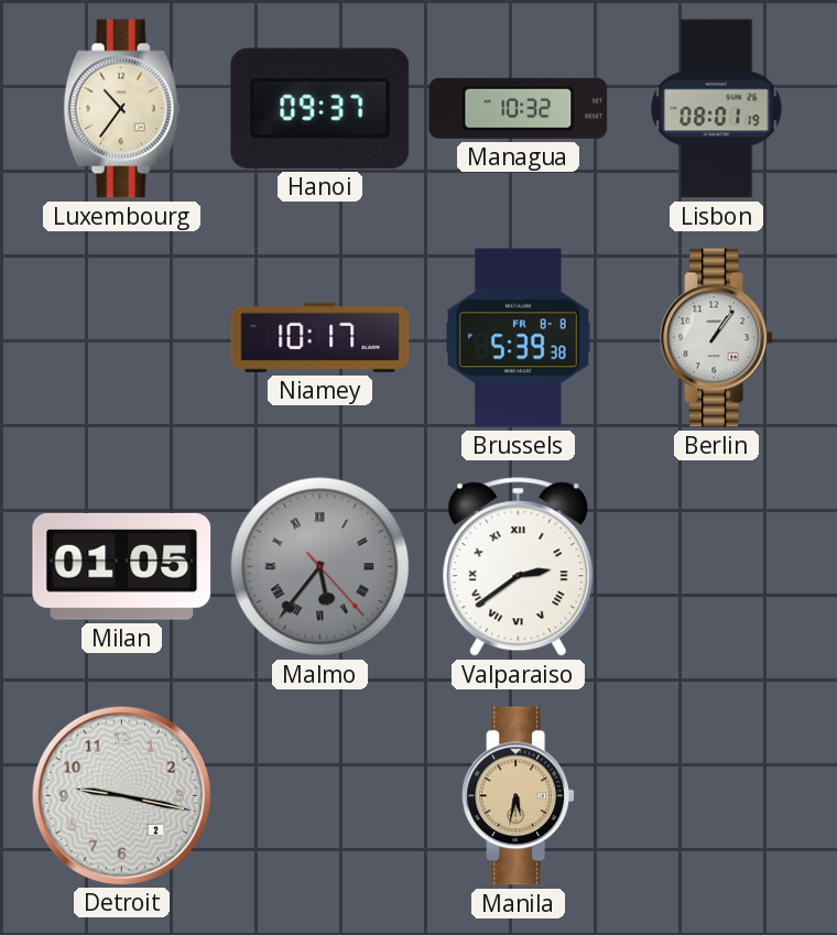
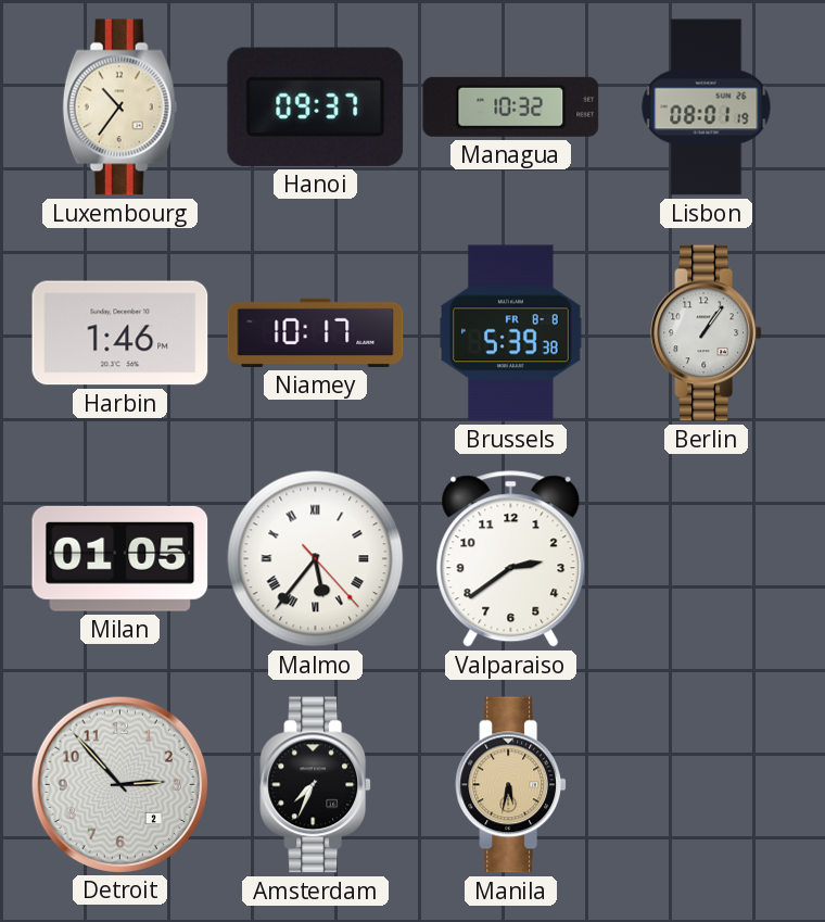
Harbin: none -> 1:46
Malmo dial: grey -> white
Valparaiso numerals: Roman -> Arabic
Detroit: 9:17 -> 2:53
Amsterdam: none -> 7:34
